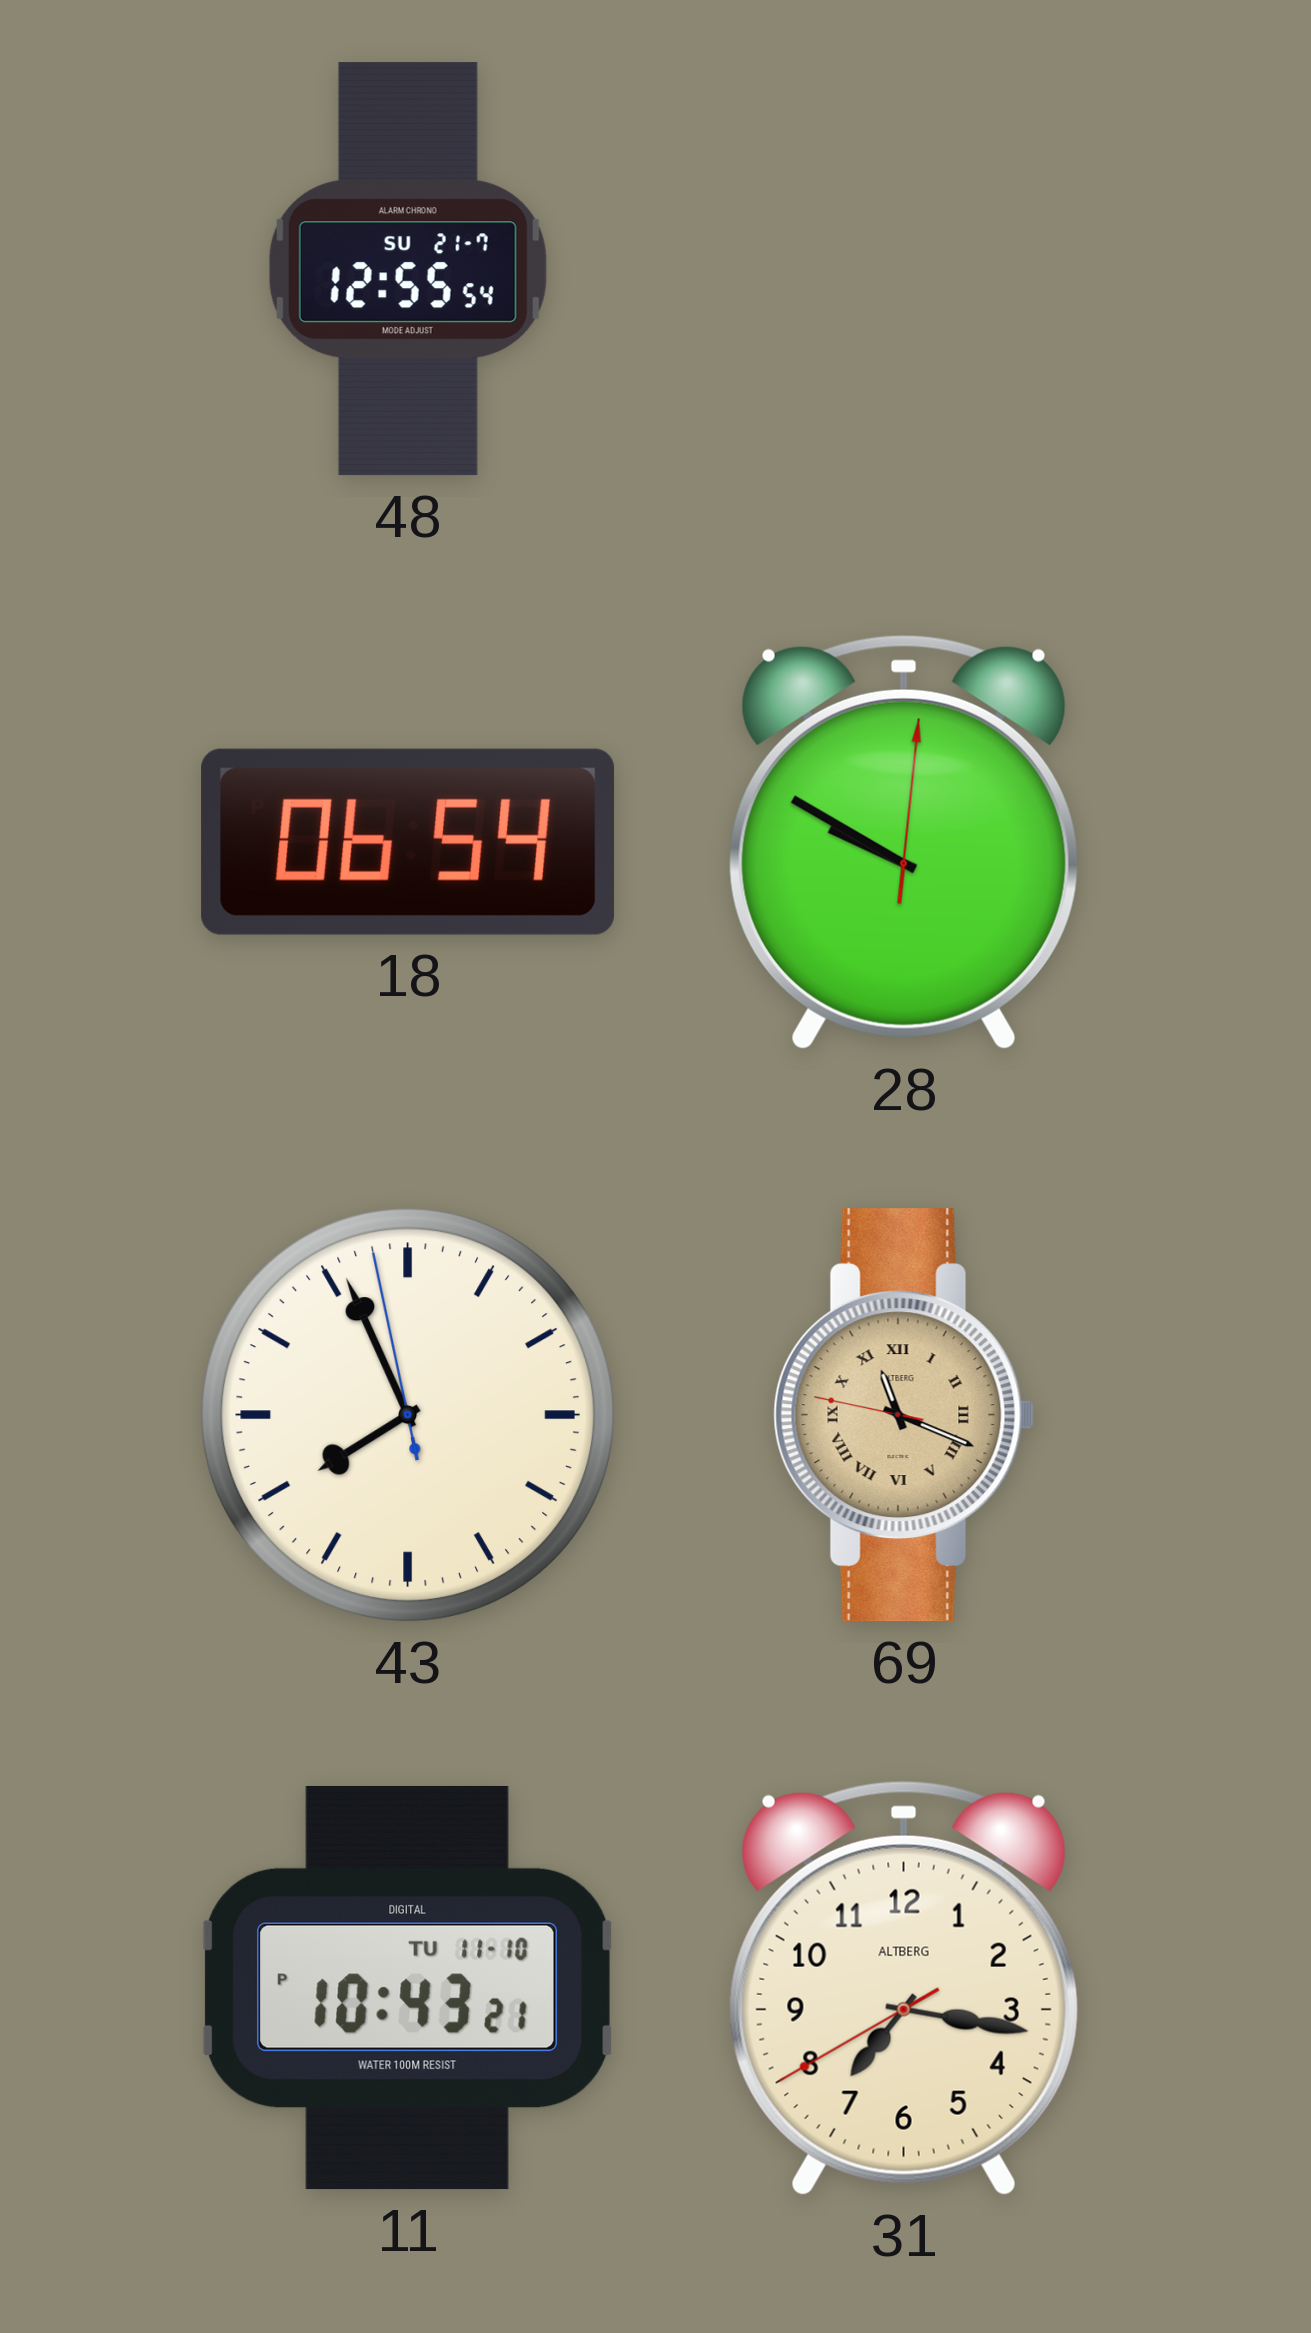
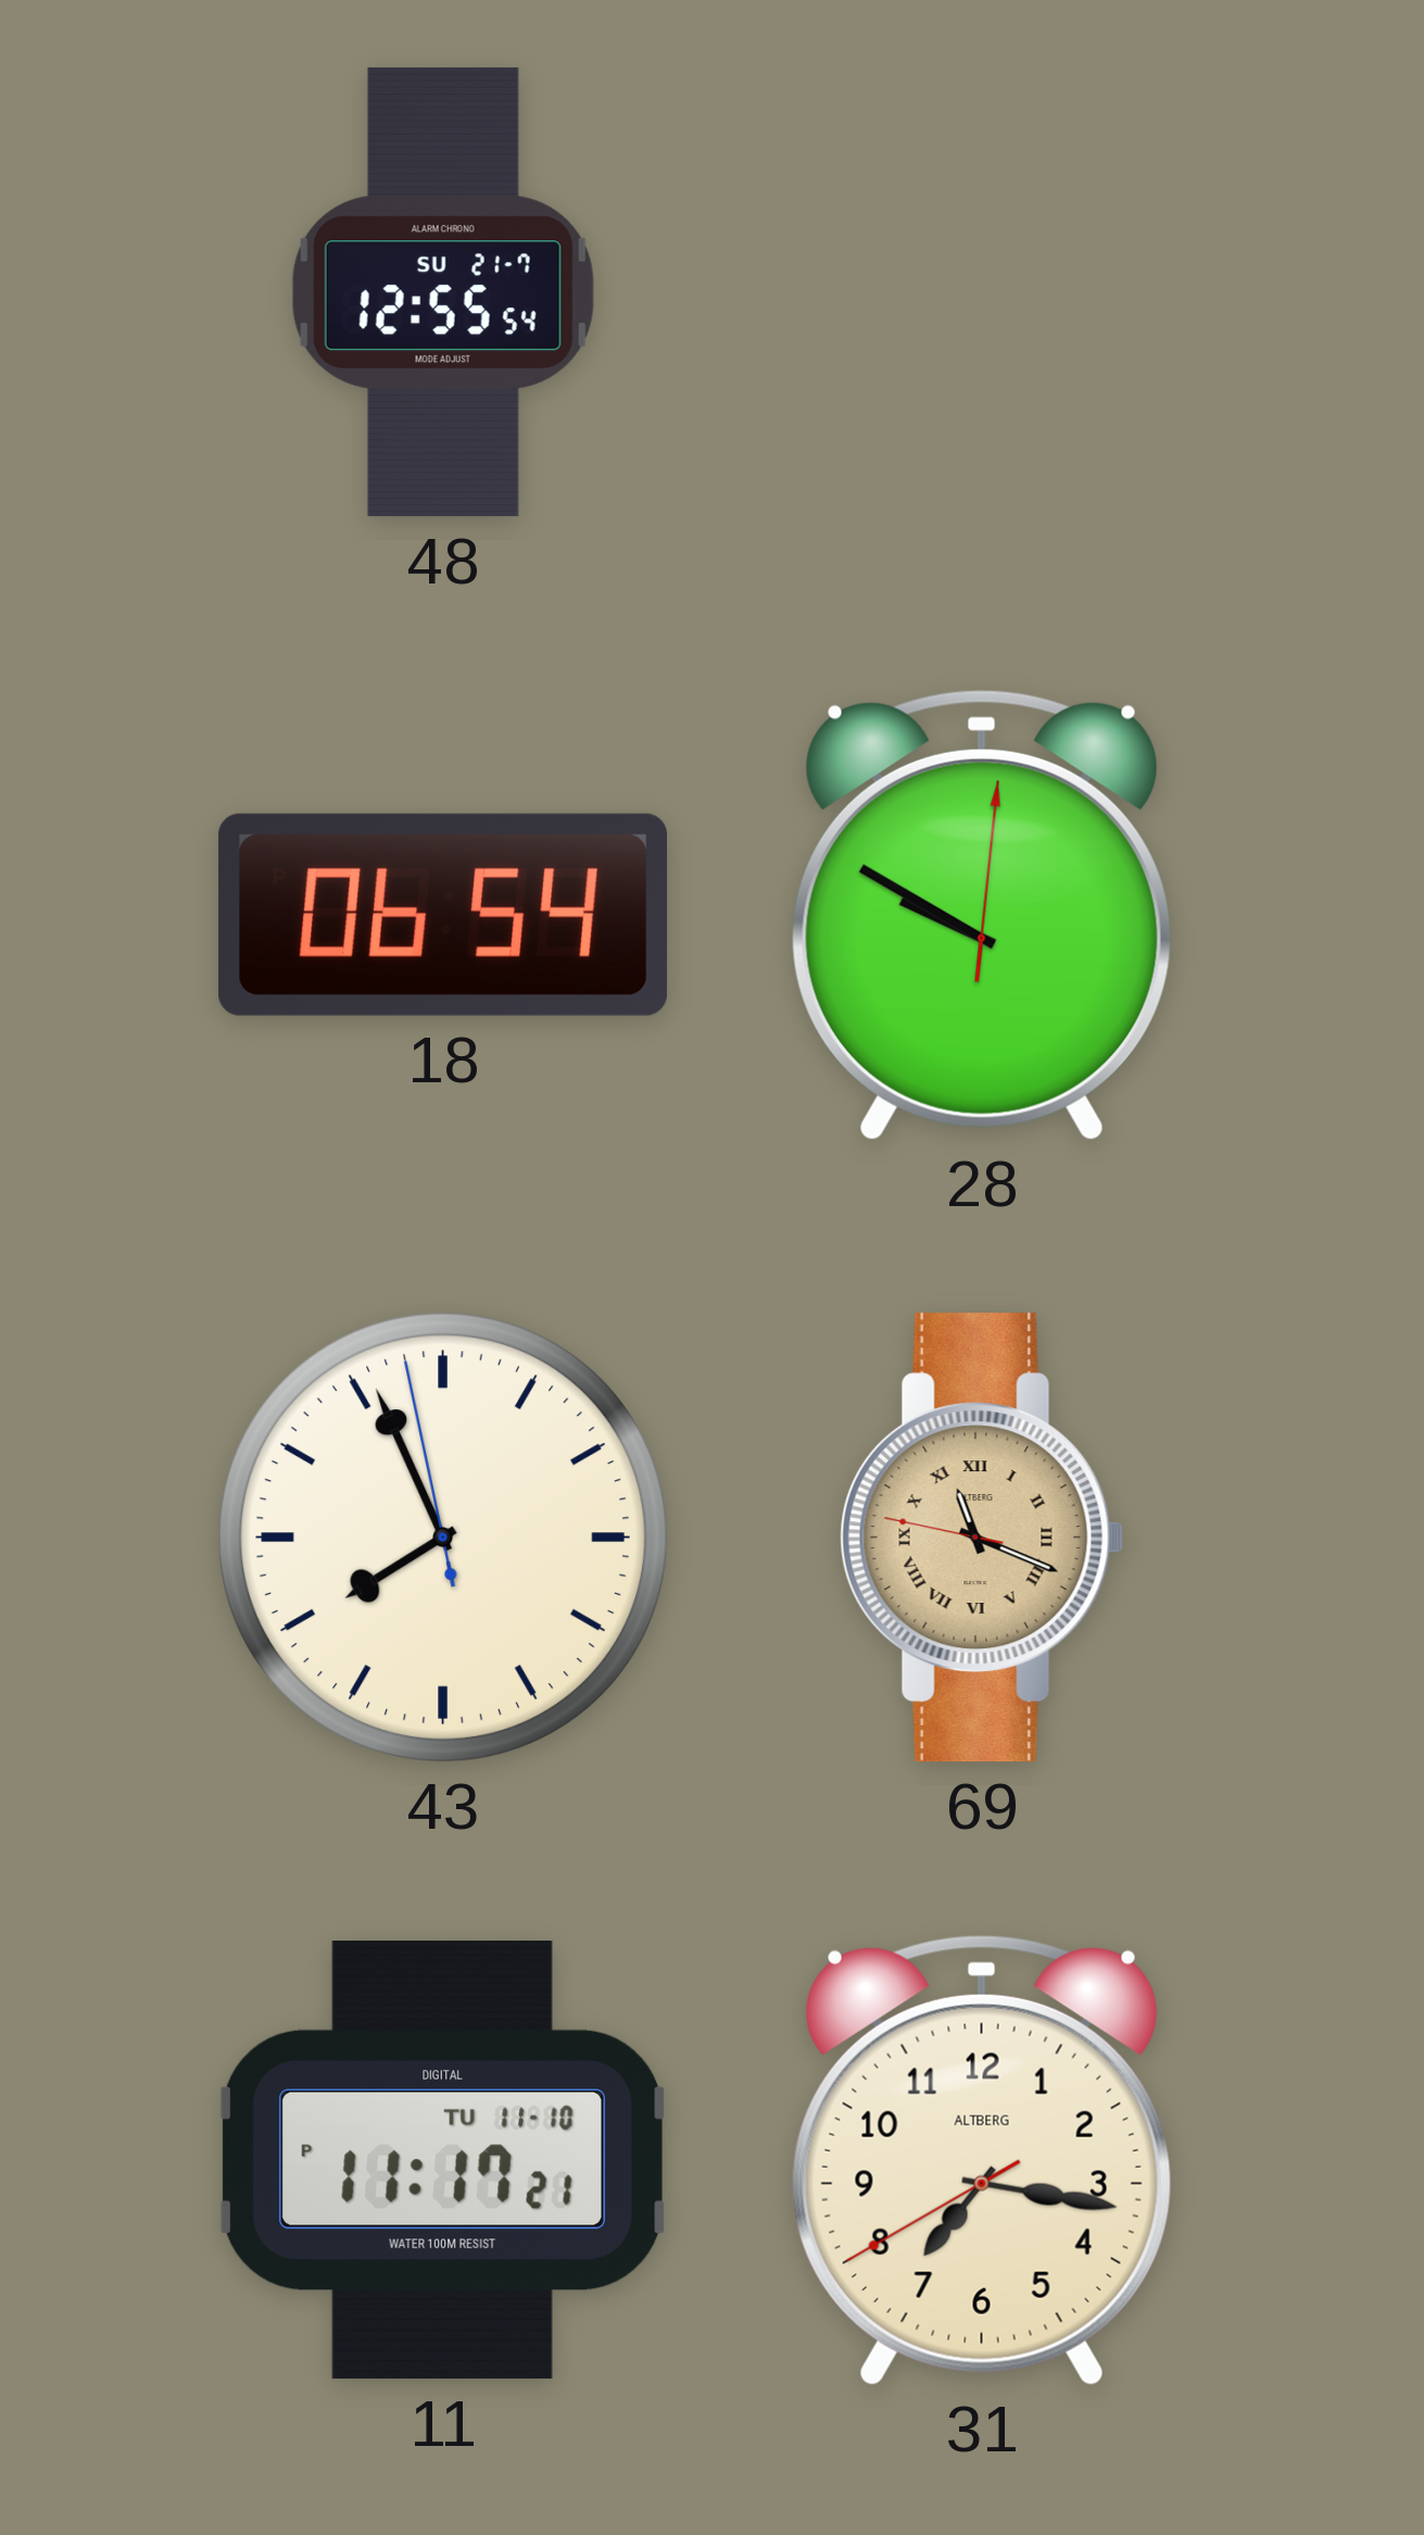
11: 10:43 -> 11:17
